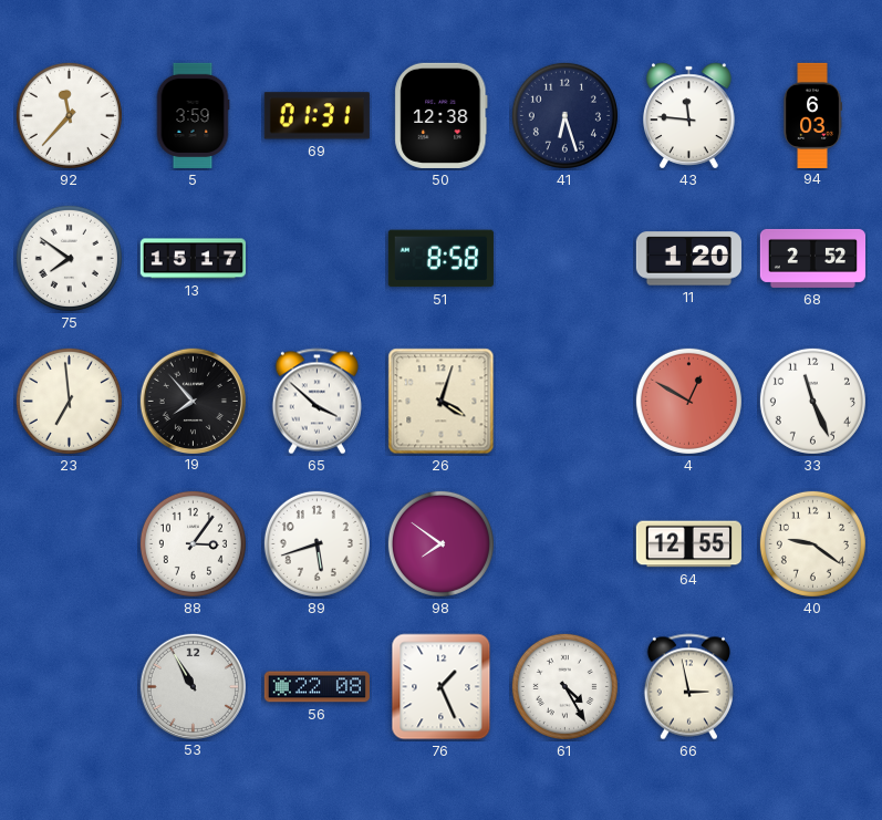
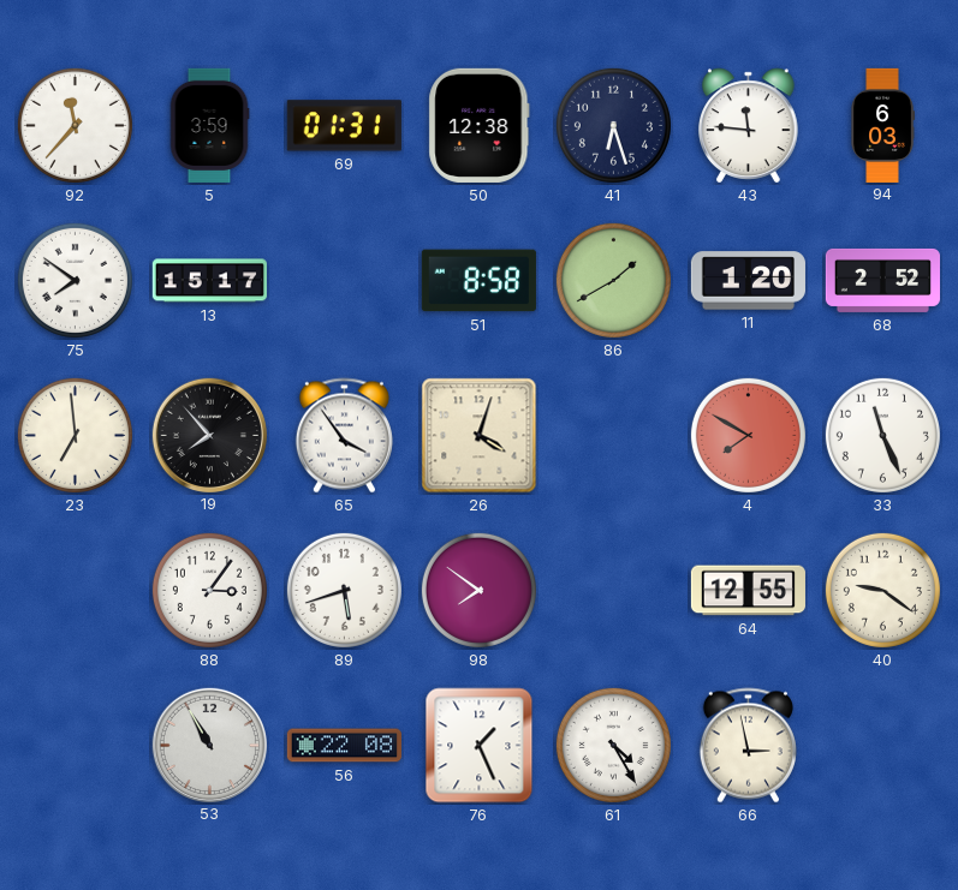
86: none -> 1:40
65: 3:52 -> 3:54
4: 12:50 -> 7:50
